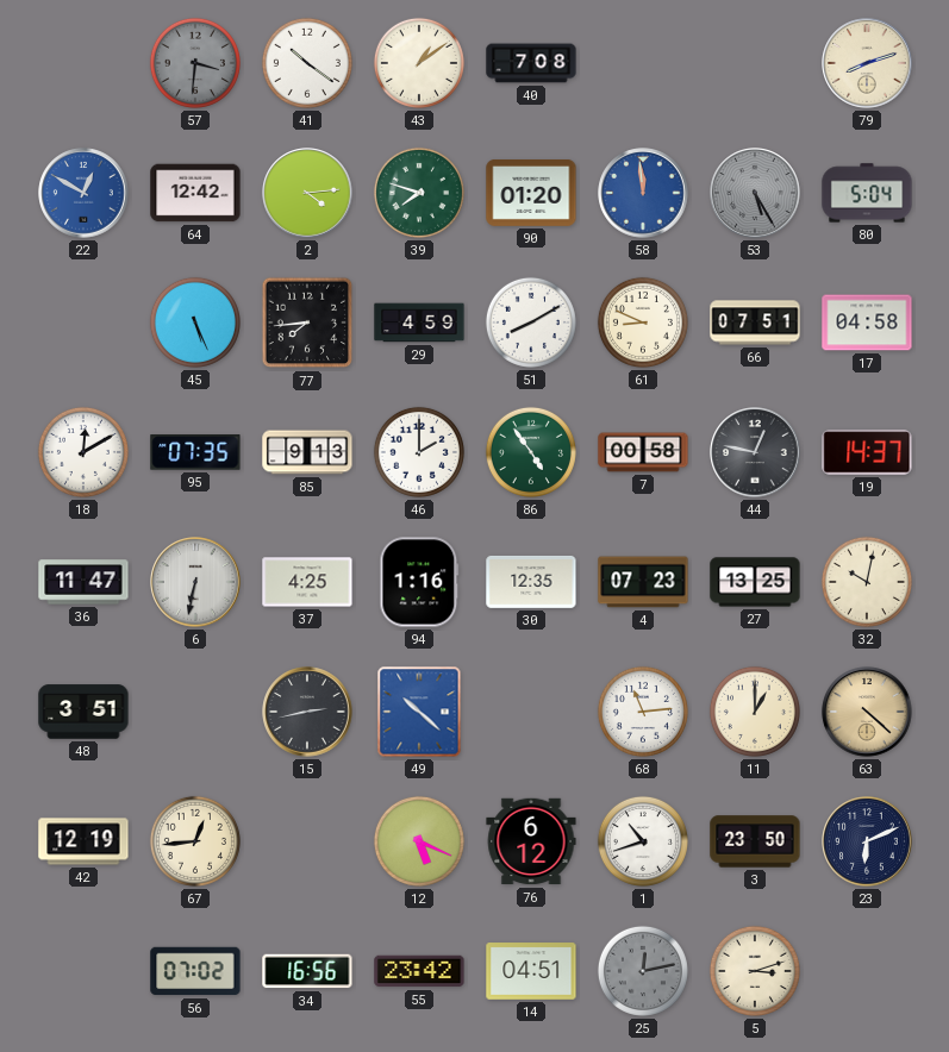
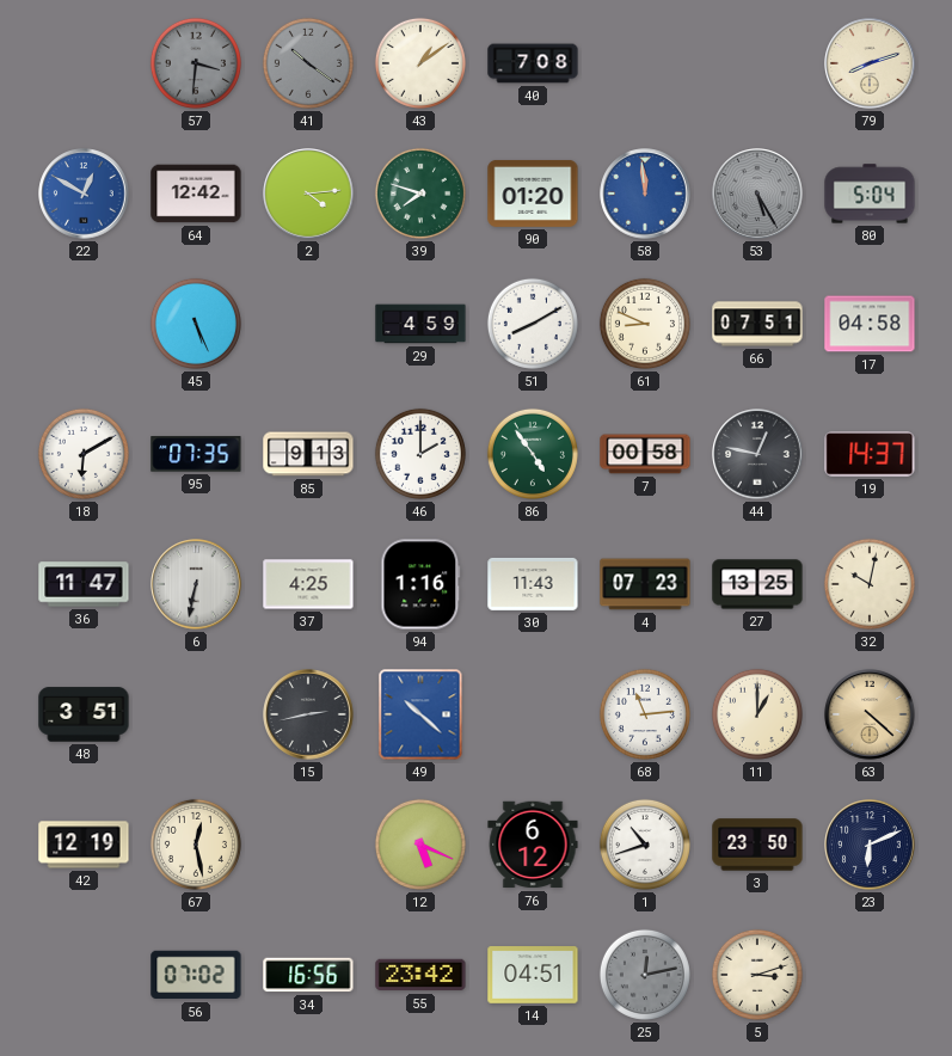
41 dial: white -> grey
77: 7:44 -> none
18: 12:10 -> 6:10
30: 12:35 -> 11:43
67: 12:44 -> 12:28
